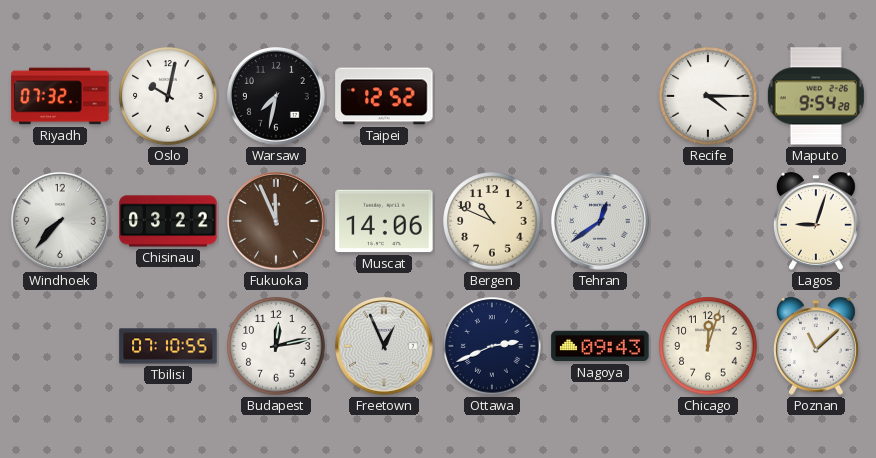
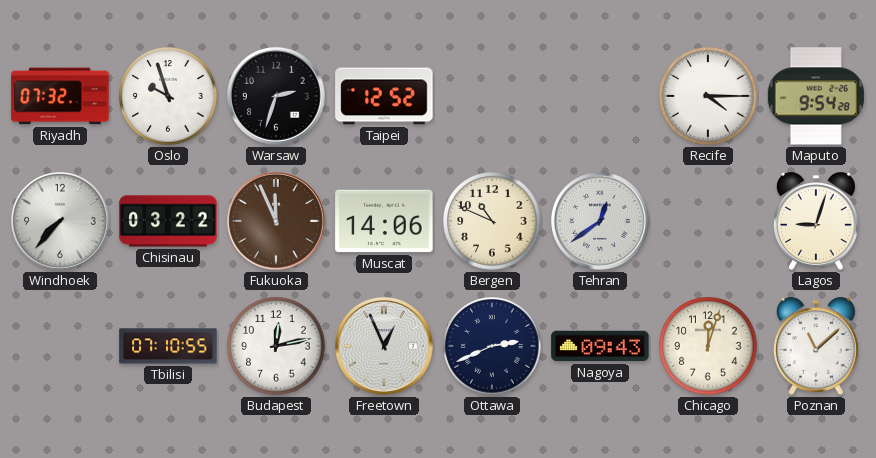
Oslo: 10:02 -> 9:57
Warsaw: 7:32 -> 2:33
